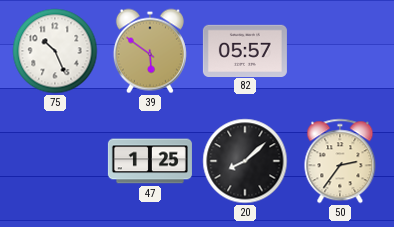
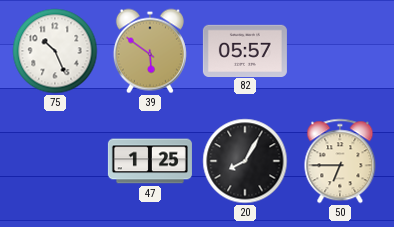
20: 8:08 -> 8:05
50: 2:36 -> 6:45
